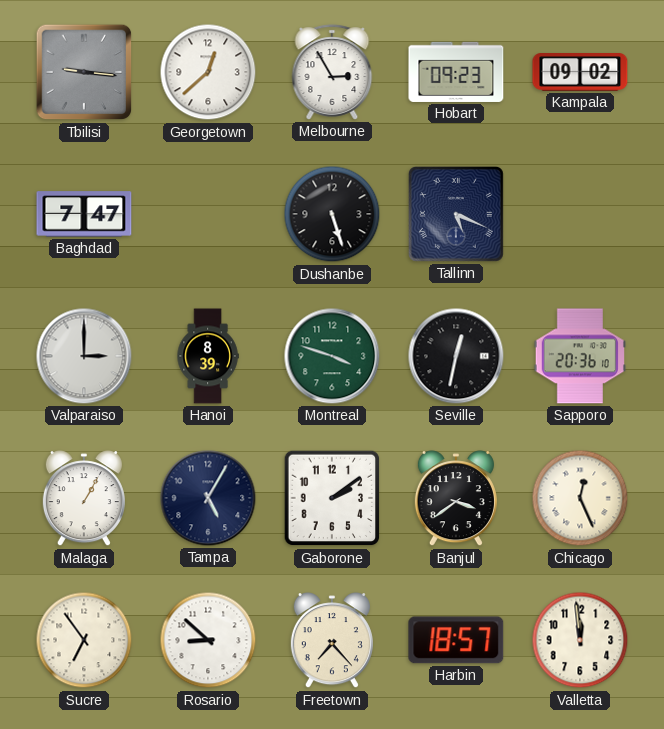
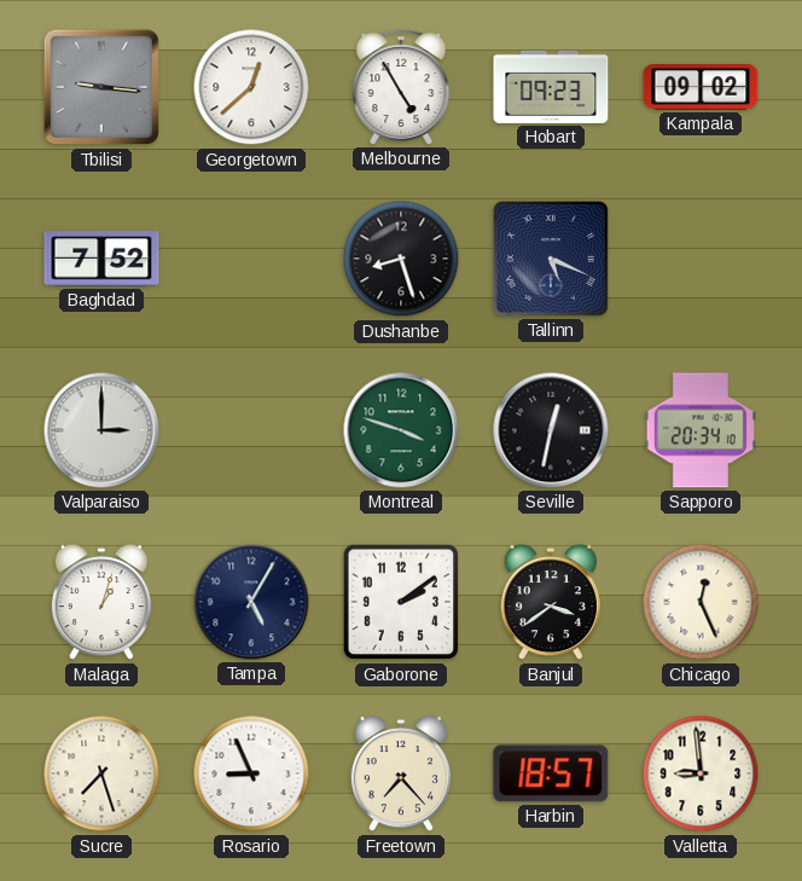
Melbourne: 2:55 -> 4:55
Baghdad: 7:47 -> 7:52
Dushanbe: 5:27 -> 8:27
Hanoi: 8:39 -> none
Sapporo: 20:36 -> 20:34
Malaga: 1:05 -> 1:03
Sucre: 6:54 -> 7:27
Rosario: 8:52 -> 8:56
Valletta: 11:59 -> 8:59
